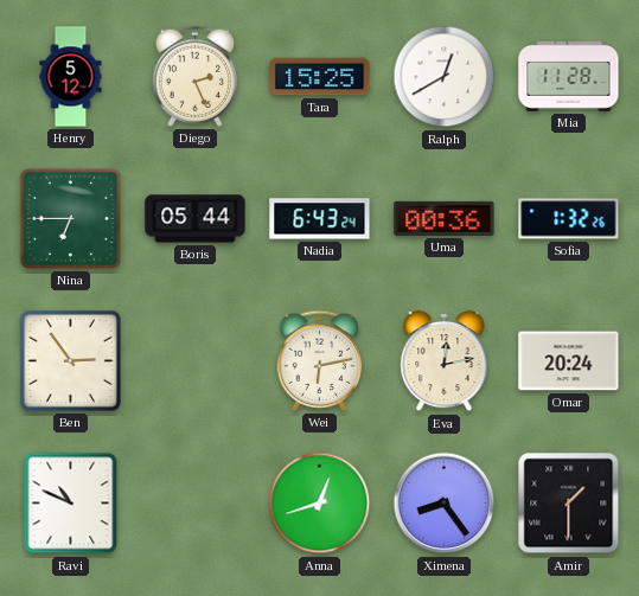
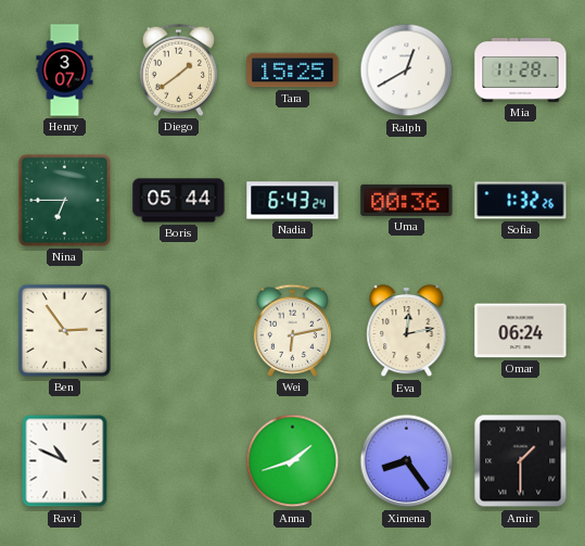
Henry: 5:12 -> 3:07
Diego: 2:26 -> 1:39
Omar: 20:24 -> 06:24
Anna: 12:42 -> 1:42
